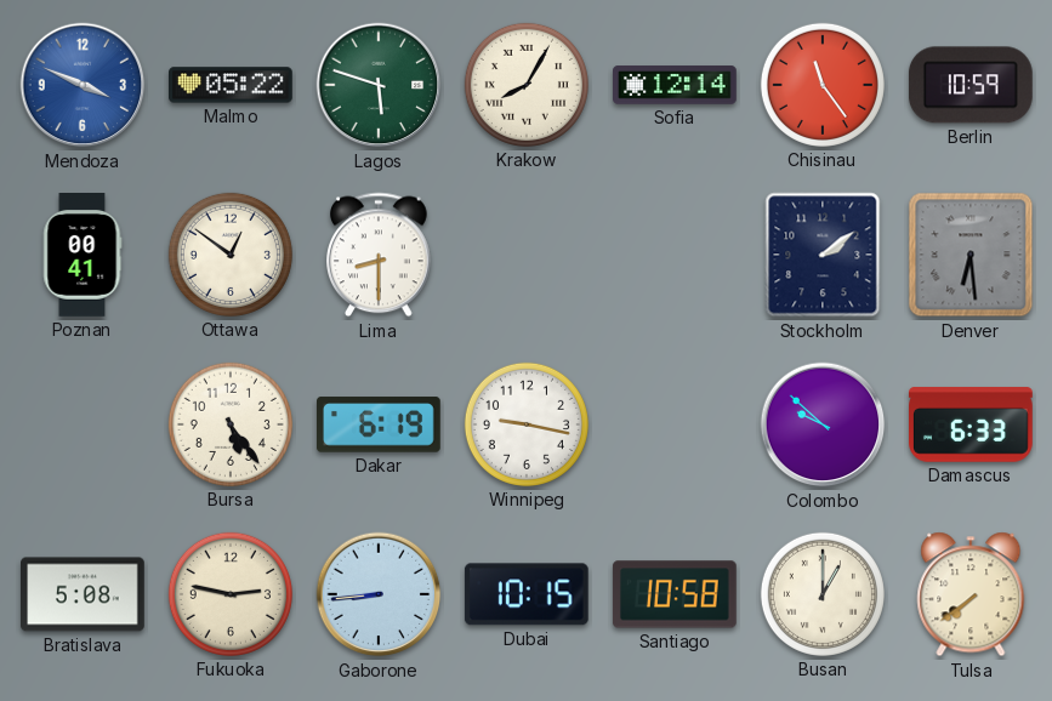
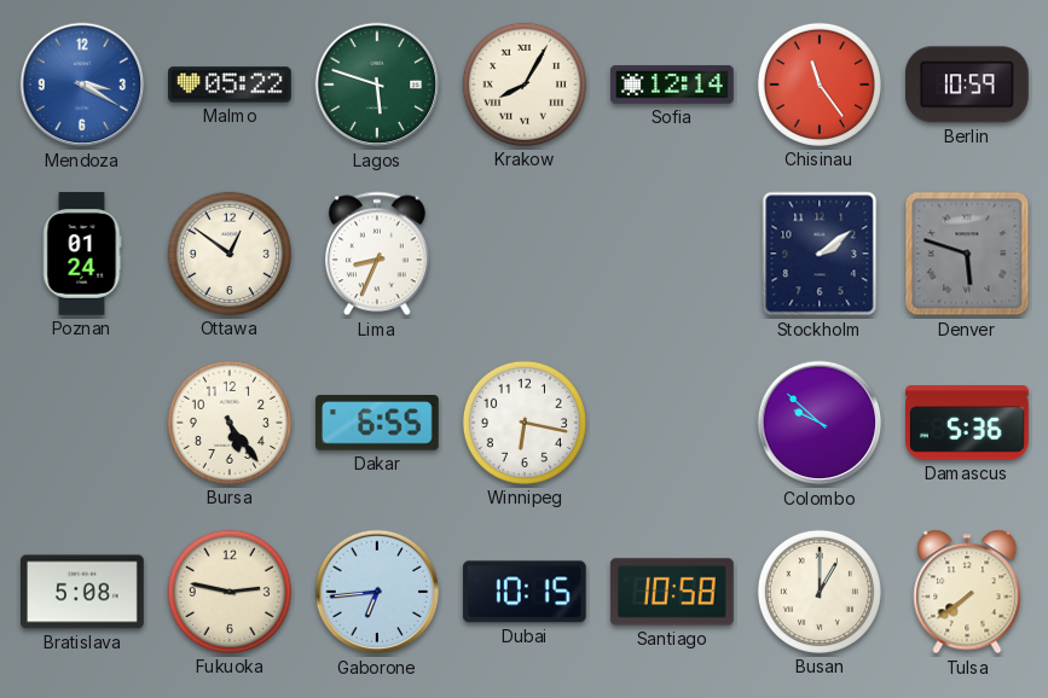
Mendoza: 3:49 -> 3:20
Poznan: 00:41 -> 01:24
Lima: 8:30 -> 8:34
Denver: 6:29 -> 5:48
Dakar: 6:19 -> 6:55
Winnipeg: 9:17 -> 6:17
Damascus: 6:33 -> 5:36
Gaborone: 8:44 -> 6:44
